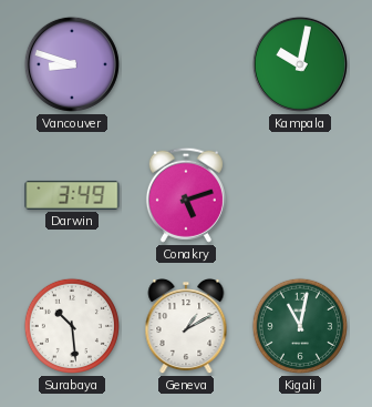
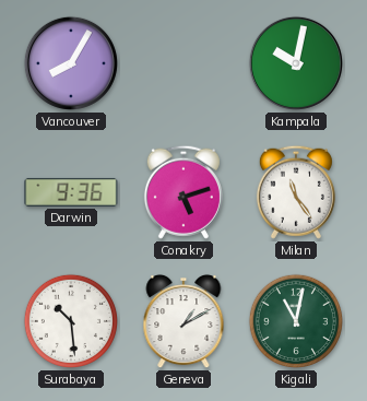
Vancouver: 8:48 -> 8:05
Darwin: 3:49 -> 9:36
Milan: none -> 11:24
